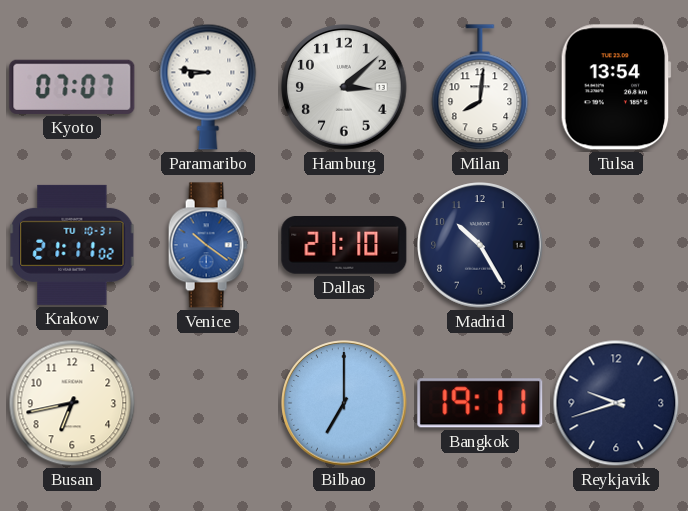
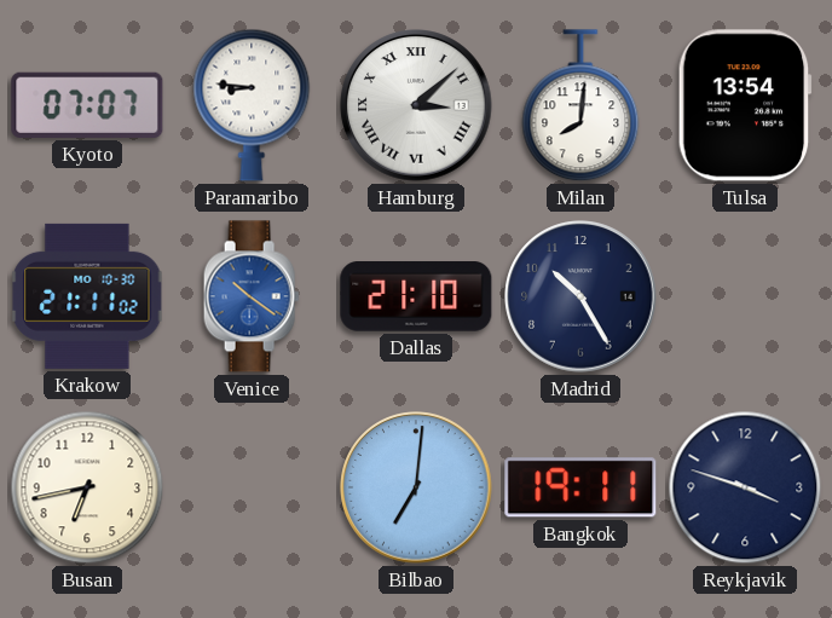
Hamburg numerals: Arabic -> Roman
Krakow date: TU 10-31 -> MO 10-30
Bilbao: 7:00 -> 7:01
Reykjavik: 9:42 -> 3:48
